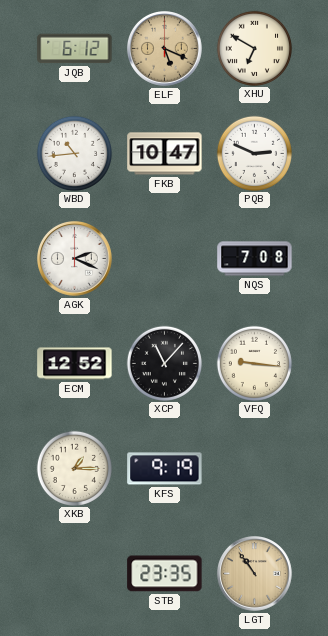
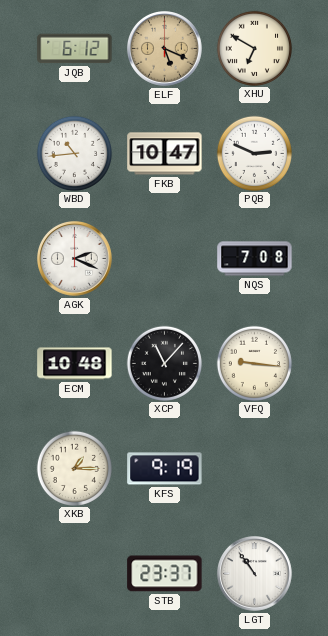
ECM: 12:52 -> 10:48
STB: 23:35 -> 23:37
LGT dial: champagne -> white
